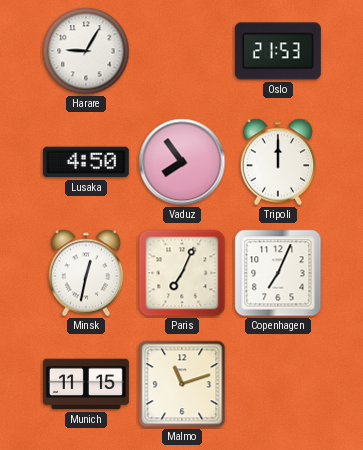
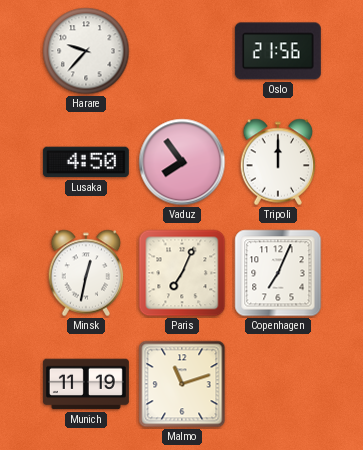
Harare: 9:05 -> 9:37
Oslo: 21:53 -> 21:56
Munich: 11:15 -> 11:19
